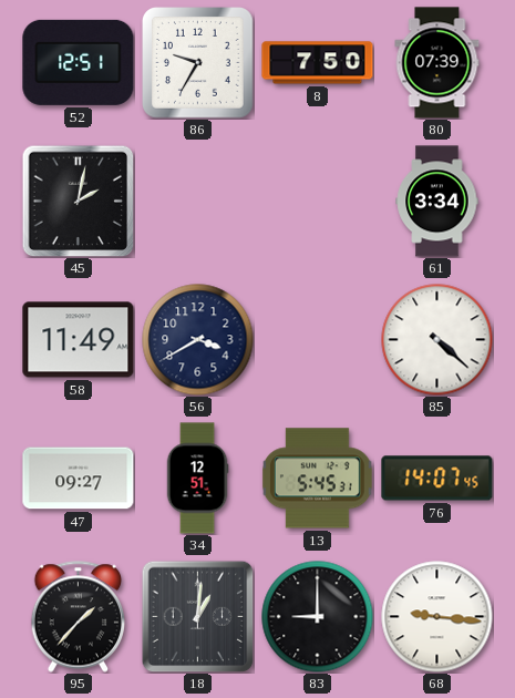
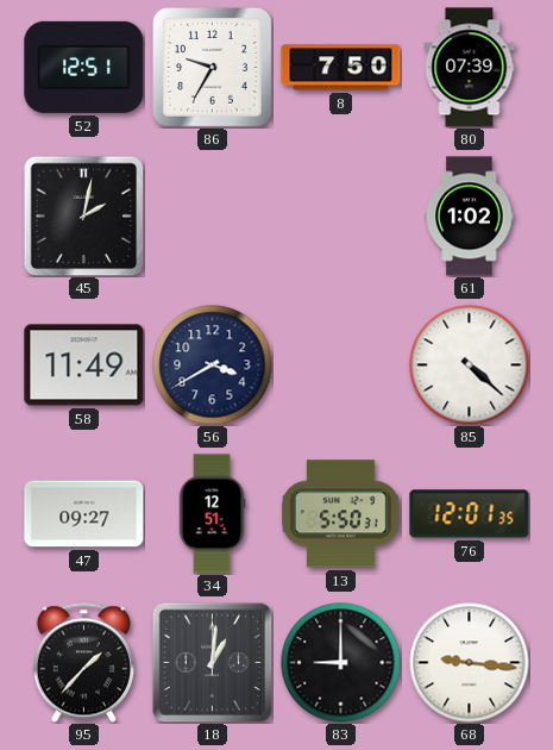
61: 3:34 -> 1:02
13: 5:45 -> 5:50
76: 14:07 -> 12:01
